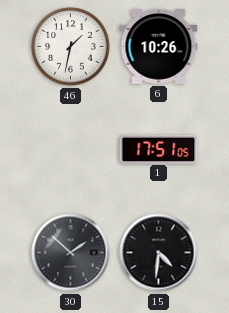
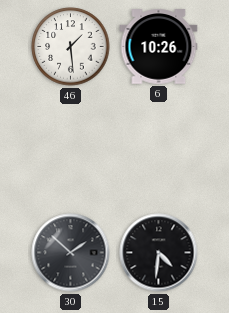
46: 1:32 -> 1:29
1: 17:51 -> none
